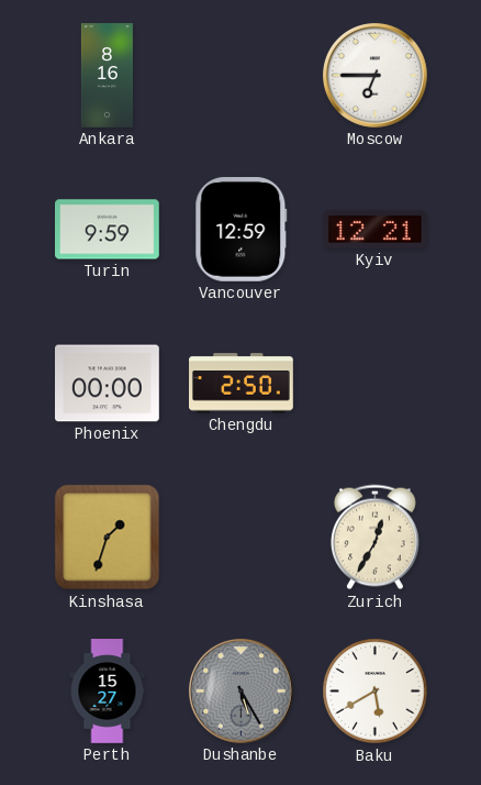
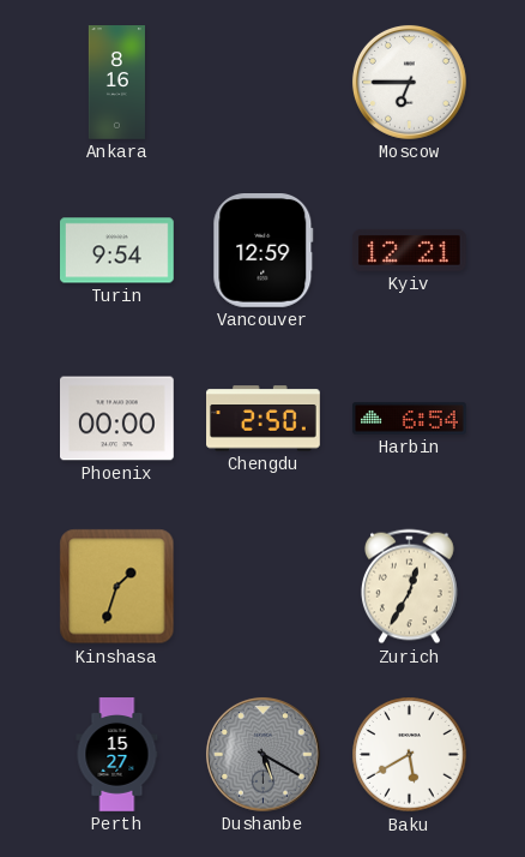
Turin: 9:59 -> 9:54
Harbin: none -> 6:54
Dushanbe: 5:25 -> 5:20
